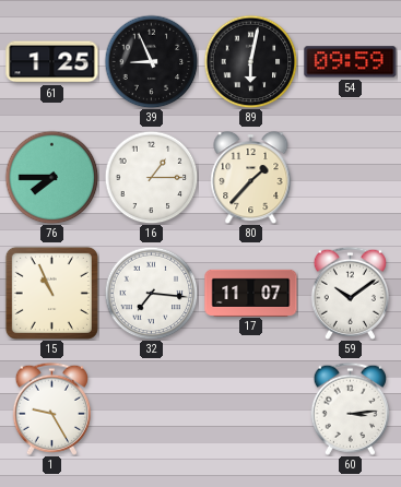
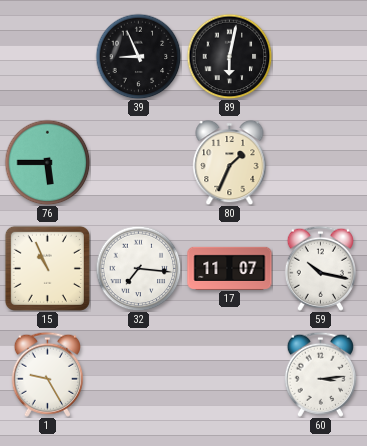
61: 1:25 -> none
54: 09:59 -> none
76: 7:45 -> 5:45
16: 1:15 -> none
80: 1:37 -> 1:34
59: 10:09 -> 10:17
